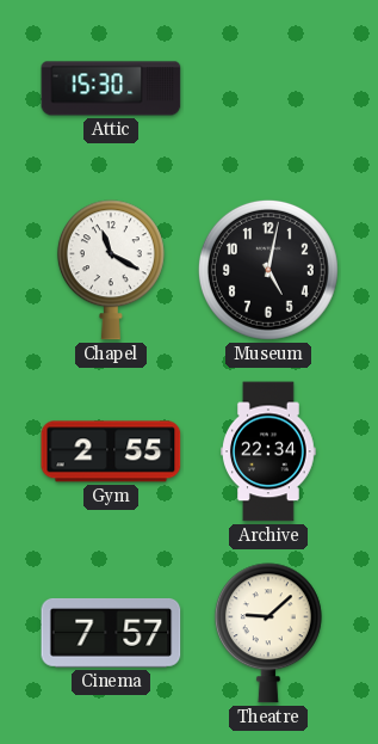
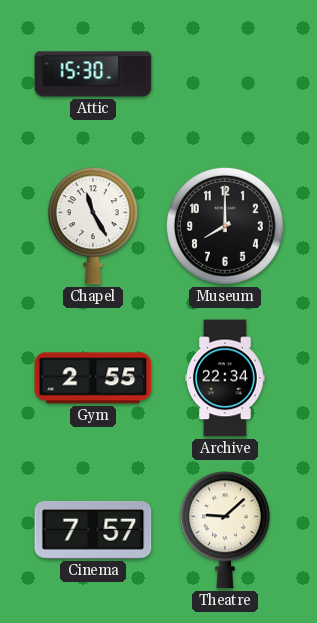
Chapel: 11:20 -> 11:25
Museum: 5:02 -> 8:00
